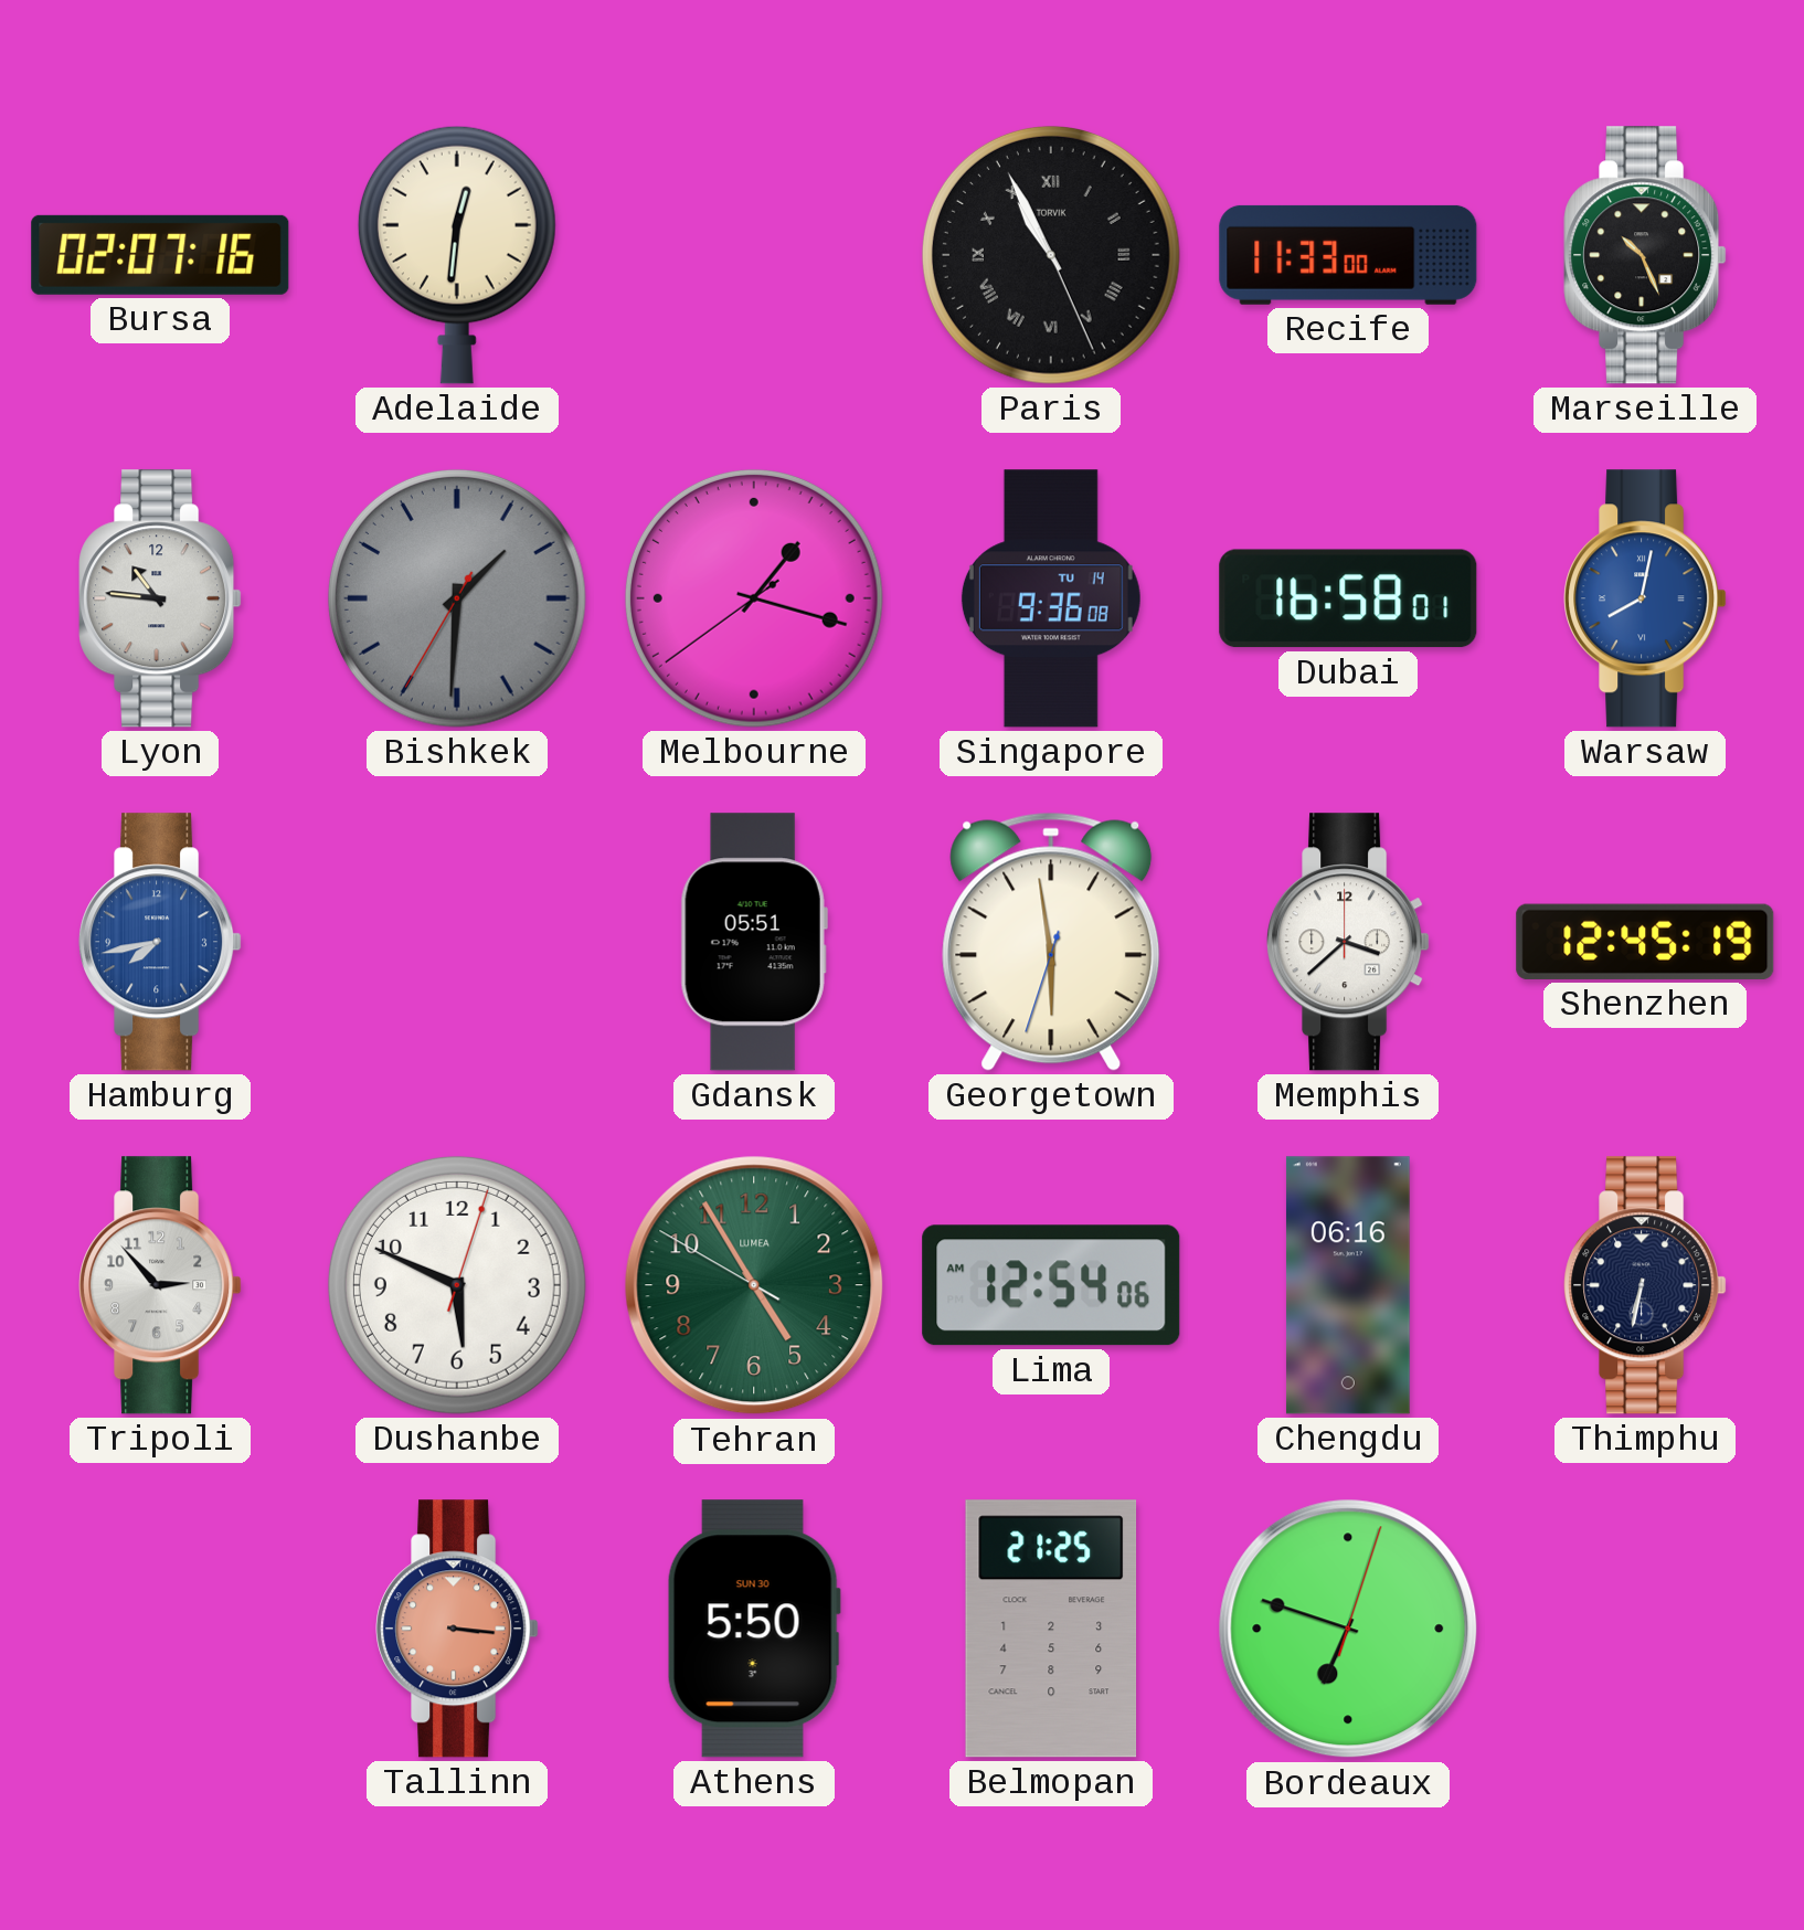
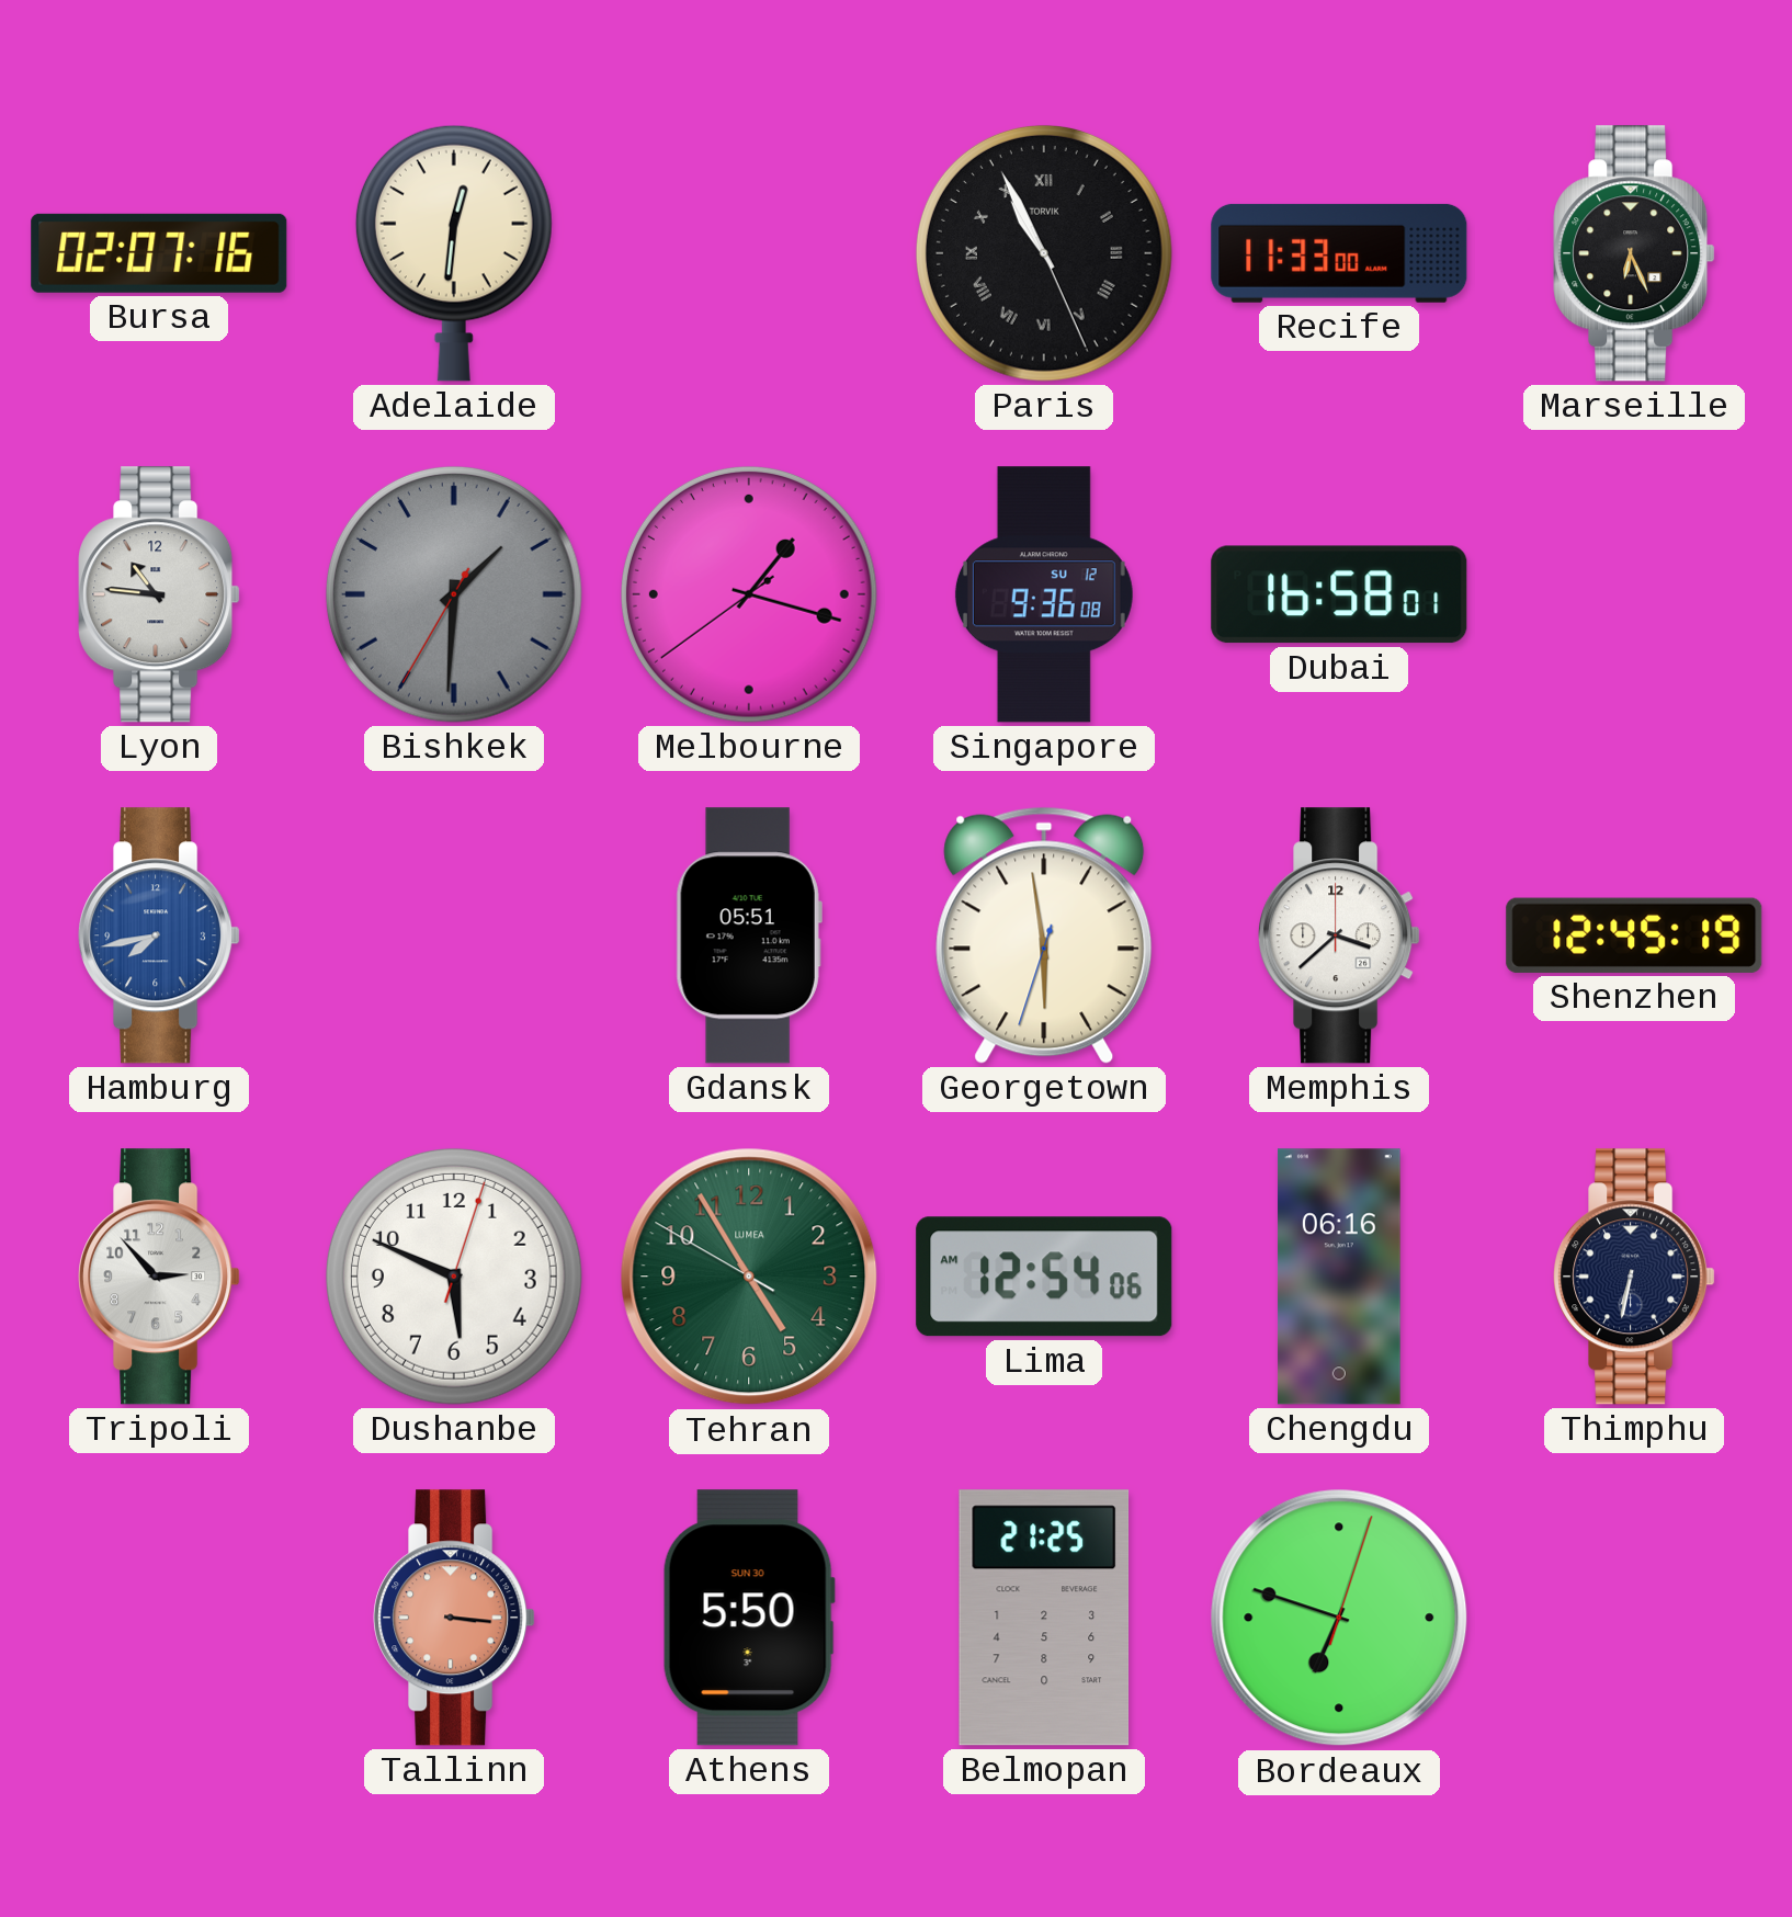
Marseille: 10:26 -> 6:26
Singapore date: TU 14 -> SU 12
Warsaw: 8:02 -> none
